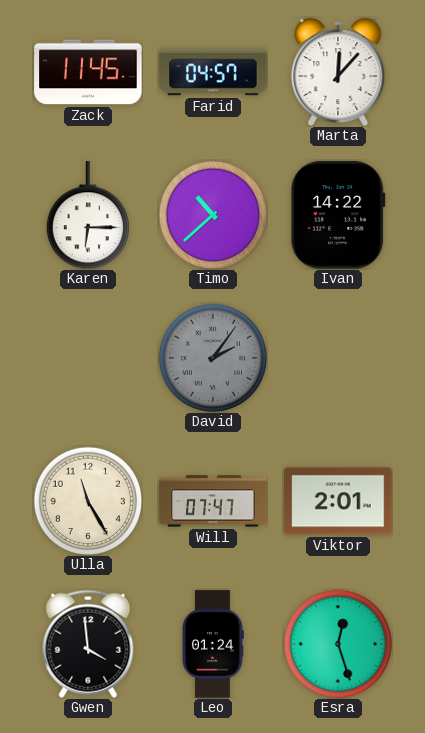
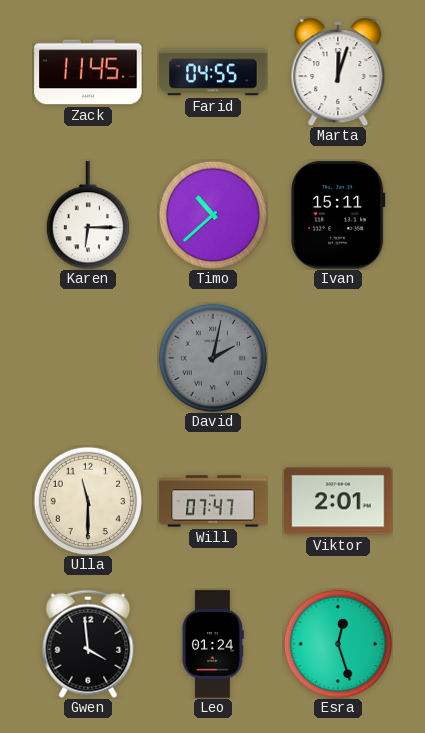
Farid: 04:57 -> 04:55
Marta: 12:07 -> 12:03
Ivan: 14:22 -> 15:11
David: 2:06 -> 2:02
Ulla: 11:25 -> 11:30
